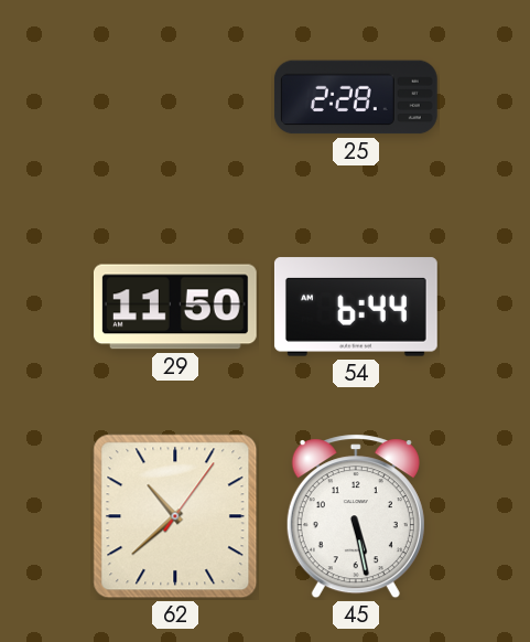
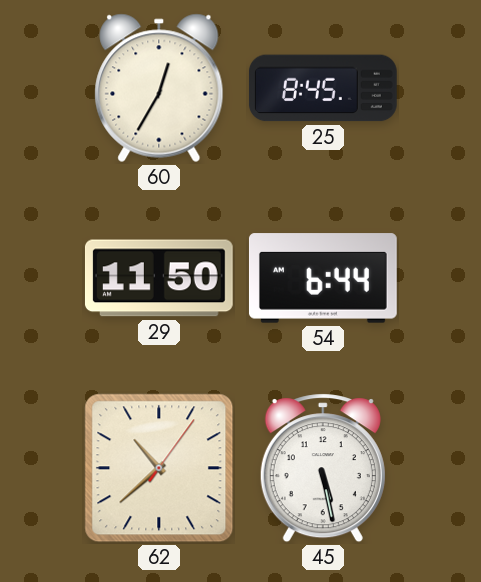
60: none -> 12:35
25: 2:28 -> 8:45
